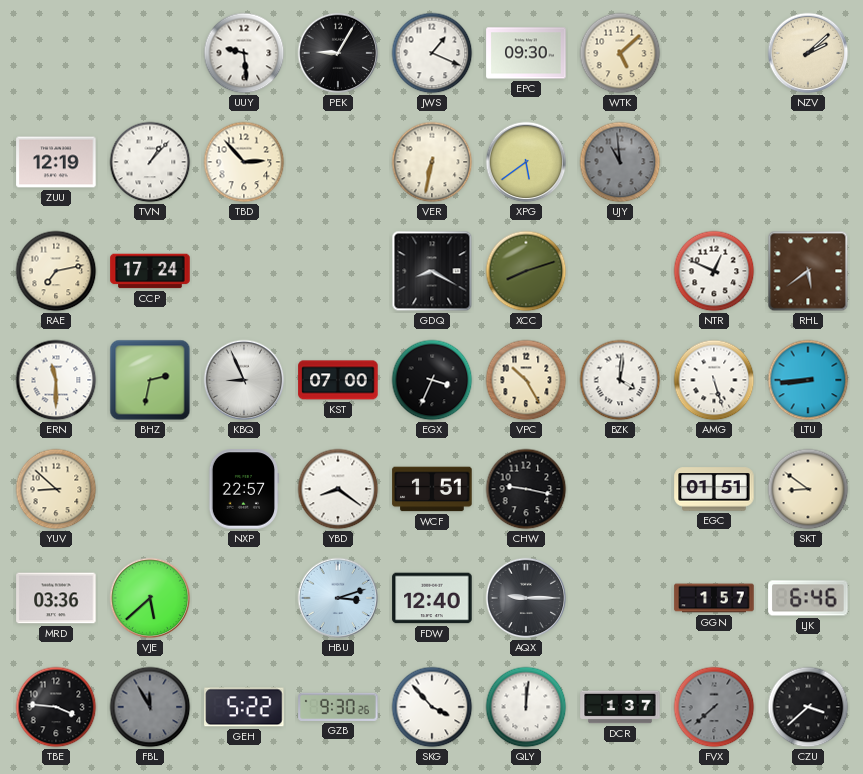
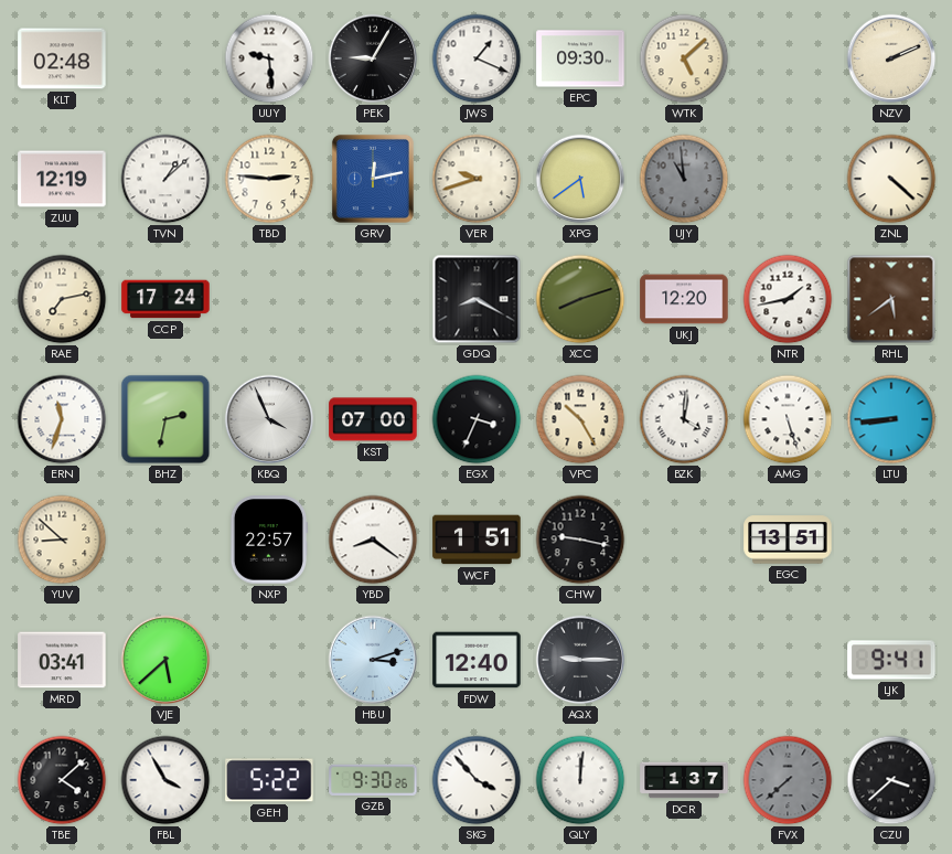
KLT: none -> 02:48
NZV: 2:08 -> 2:11
TVN: 1:07 -> 1:08
TBD: 2:53 -> 2:46
GRV: none -> 12:13
VER: 6:32 -> 9:42
ZNL: none -> 4:22
UKJ: none -> 12:20
NTR: 12:49 -> 1:43
ERN: 11:30 -> 11:33
KBQ: 8:56 -> 3:56
EGC: 01:51 -> 13:51
SKT: 8:51 -> none
MRD: 03:36 -> 03:41
GGN: 1:57 -> none
LJK: 6:46 -> 9:41
TBE: 3:46 -> 4:08
FBL: 11:55 -> 3:55
FBL dial: grey -> white
